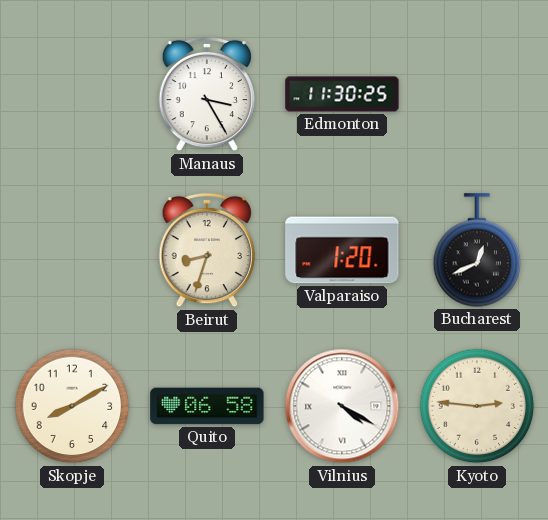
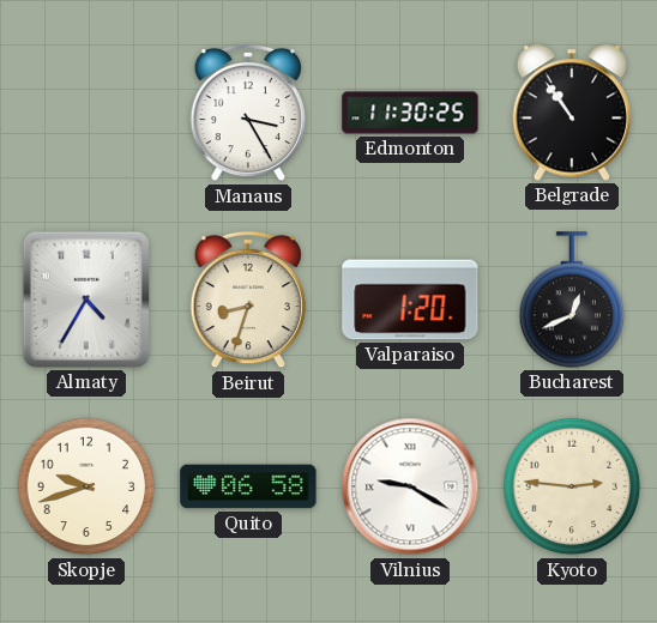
Belgrade: none -> 10:54
Almaty: none -> 4:35
Skopje: 8:10 -> 9:42
Vilnius: 4:20 -> 9:20
